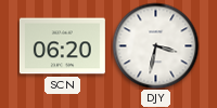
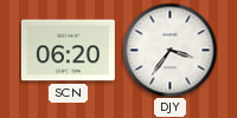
DJY: 3:32 -> 3:36
